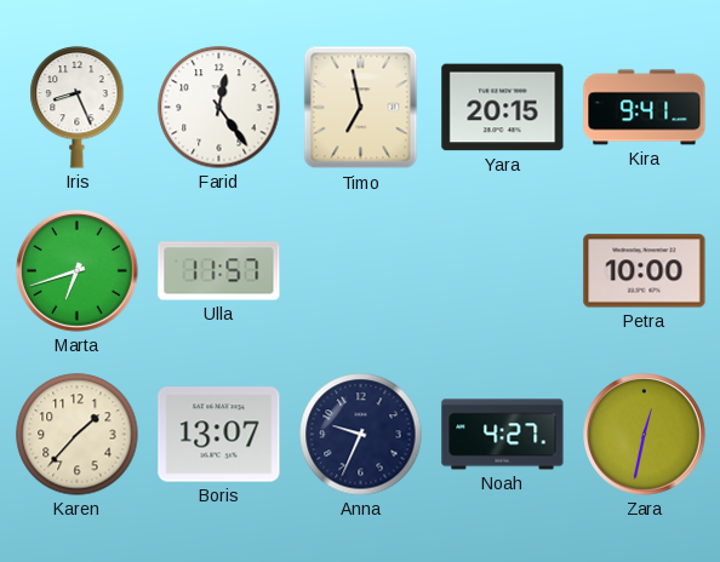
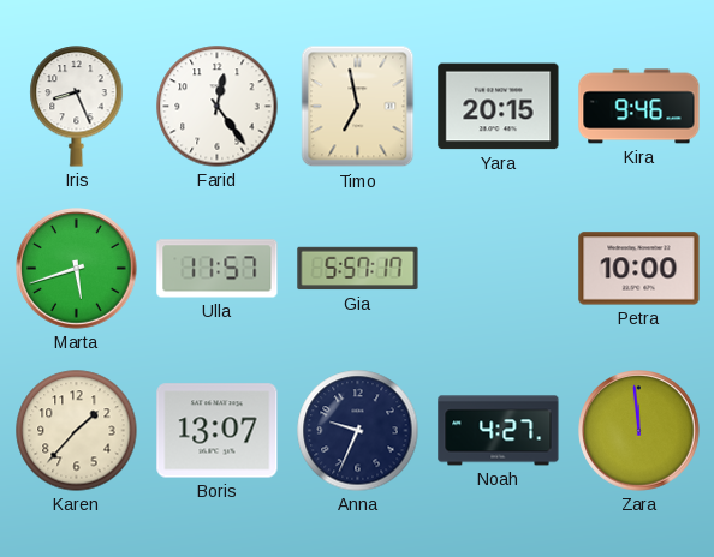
Kira: 9:41 -> 9:46
Marta: 6:42 -> 5:42
Gia: none -> 5:57
Zara: 12:32 -> 11:59
